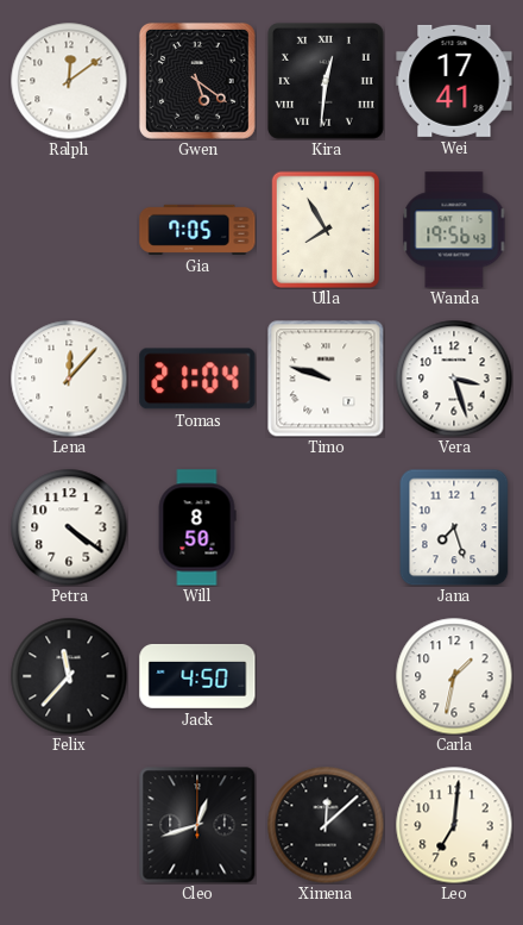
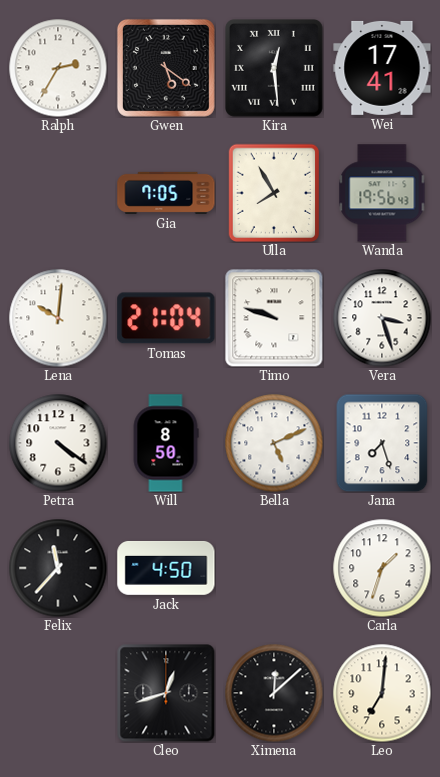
Ralph: 12:09 -> 2:35
Kira: 12:31 -> 12:29
Lena: 12:07 -> 10:01
Bella: none -> 5:11
Carla: 1:32 -> 1:33
